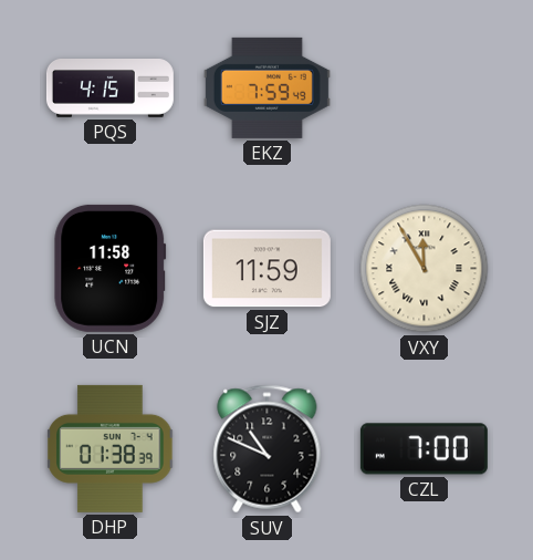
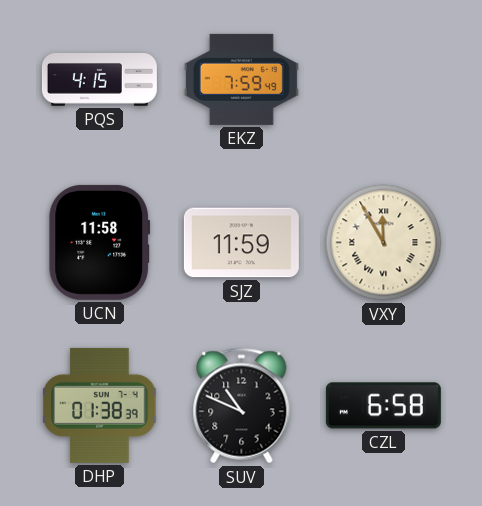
CZL: 7:00 -> 6:58
